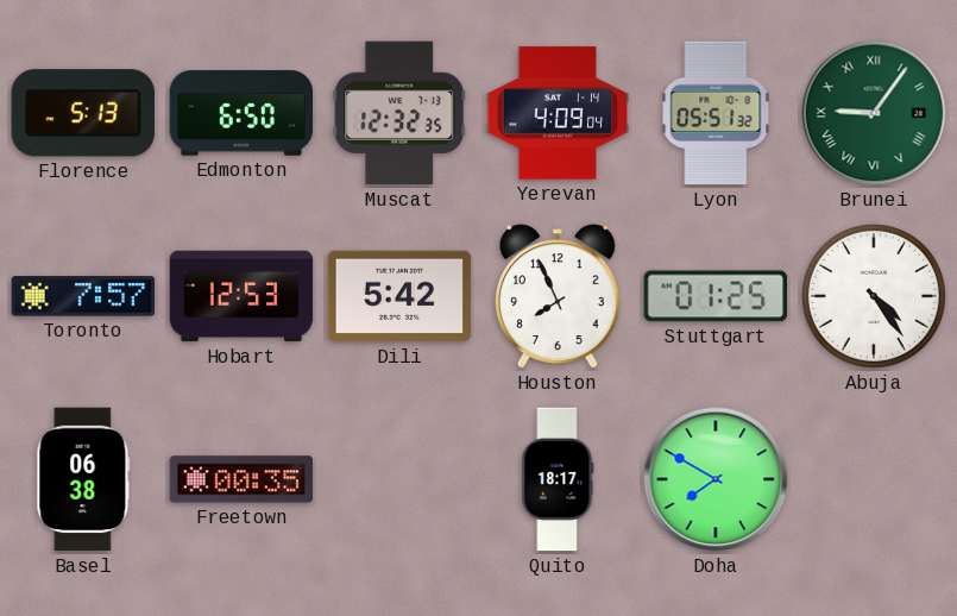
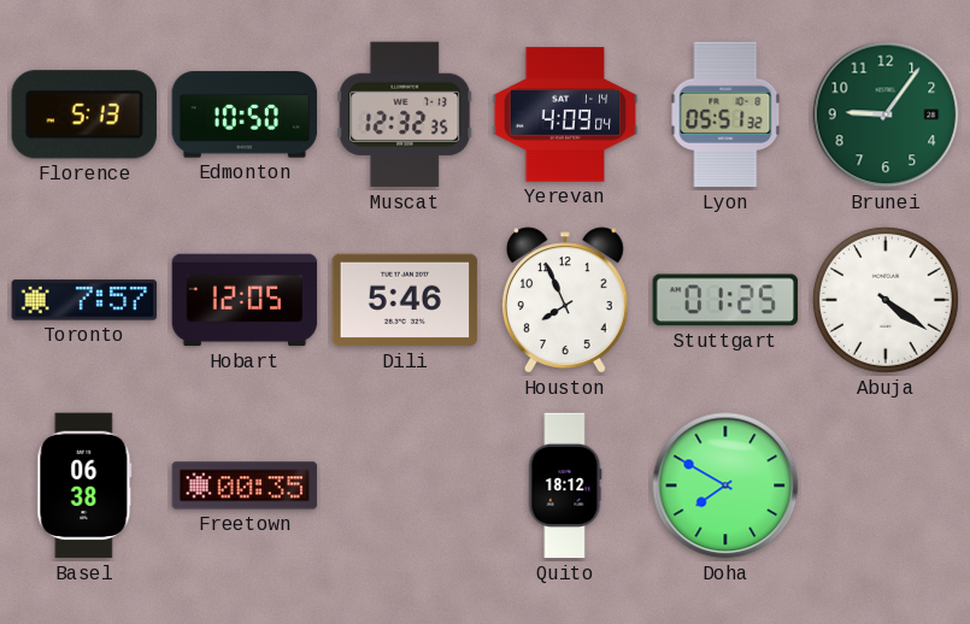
Edmonton: 6:50 -> 10:50
Brunei numerals: Roman -> Arabic
Hobart: 12:53 -> 12:05
Dili: 5:42 -> 5:46
Abuja: 4:24 -> 4:21
Quito: 18:17 -> 18:12
